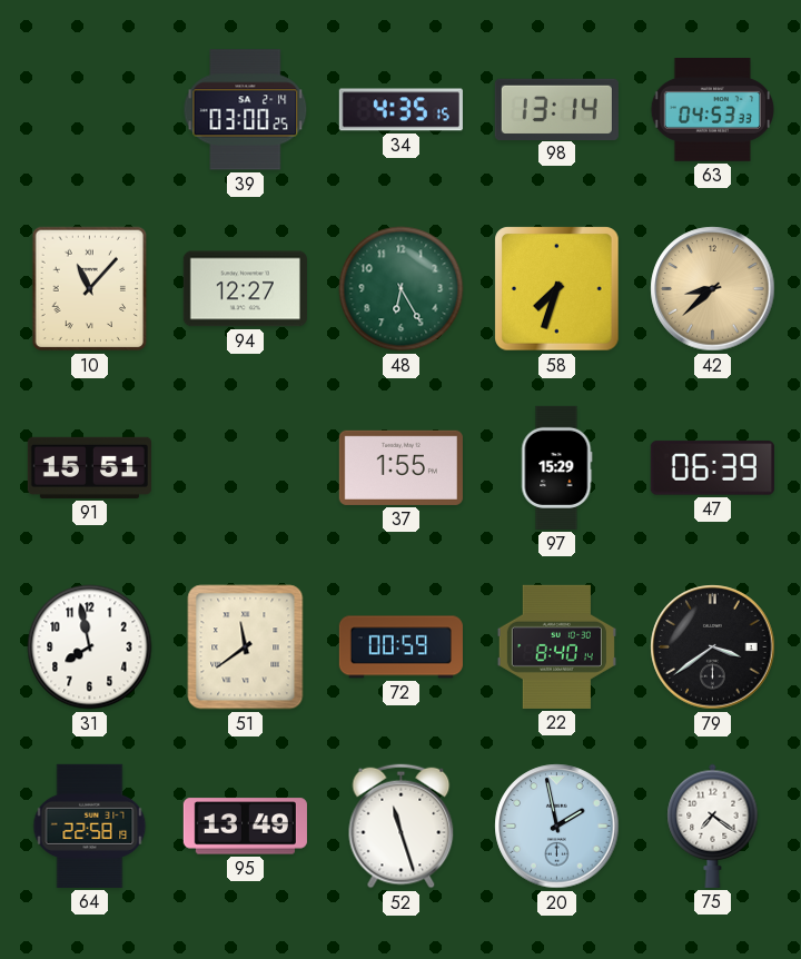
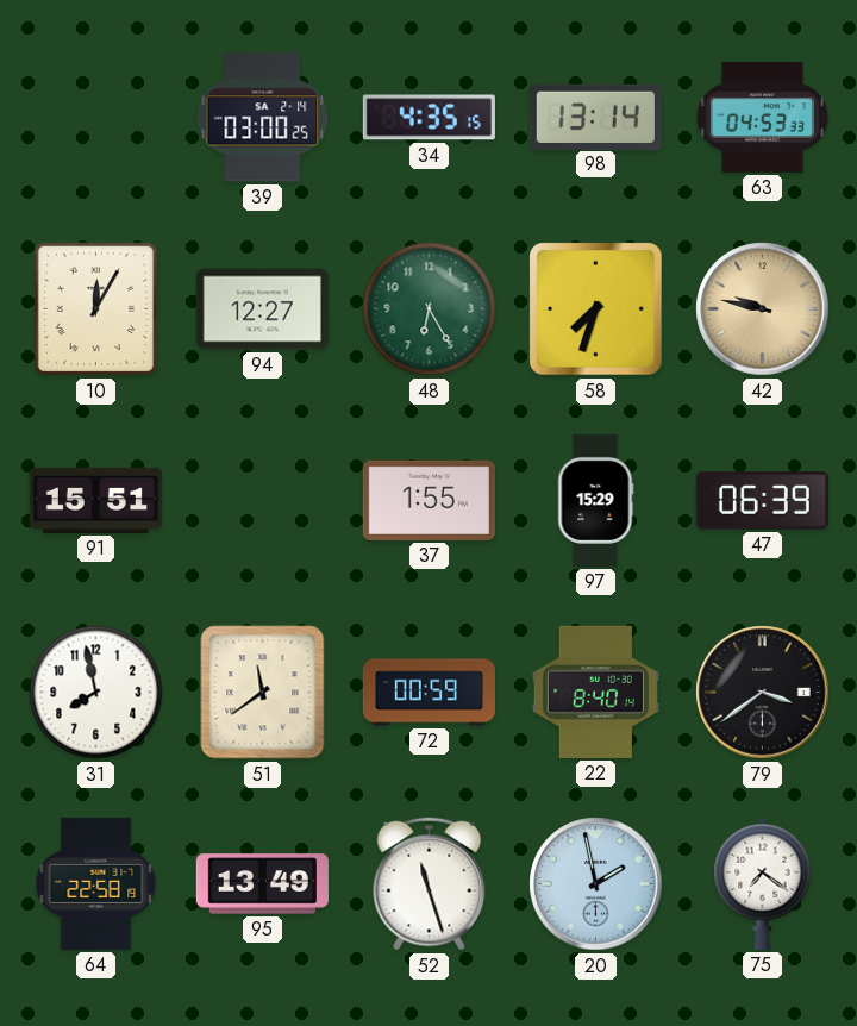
10: 11:07 -> 12:05
42: 8:38 -> 9:47
